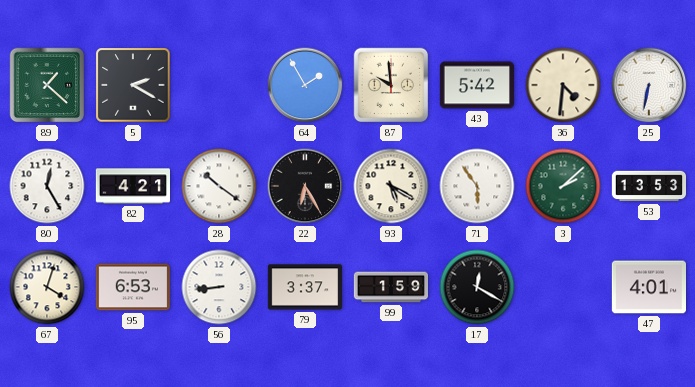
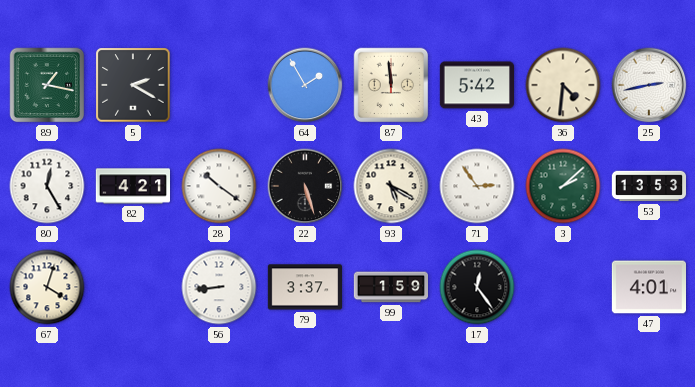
89: 1:22 -> 1:17
87: 9:59 -> 11:59
25: 6:32 -> 2:43
22: 6:25 -> 5:27
71: 5:54 -> 2:54
95: 6:53 -> none
17: 12:20 -> 12:24
